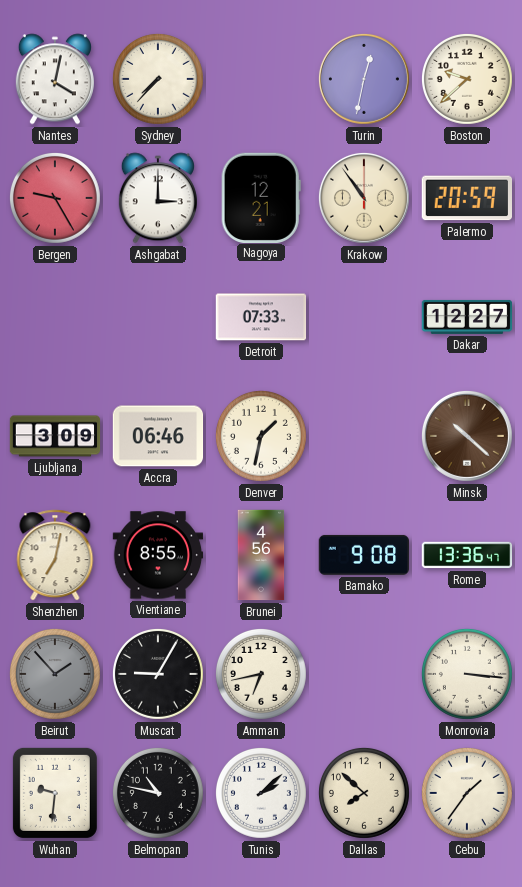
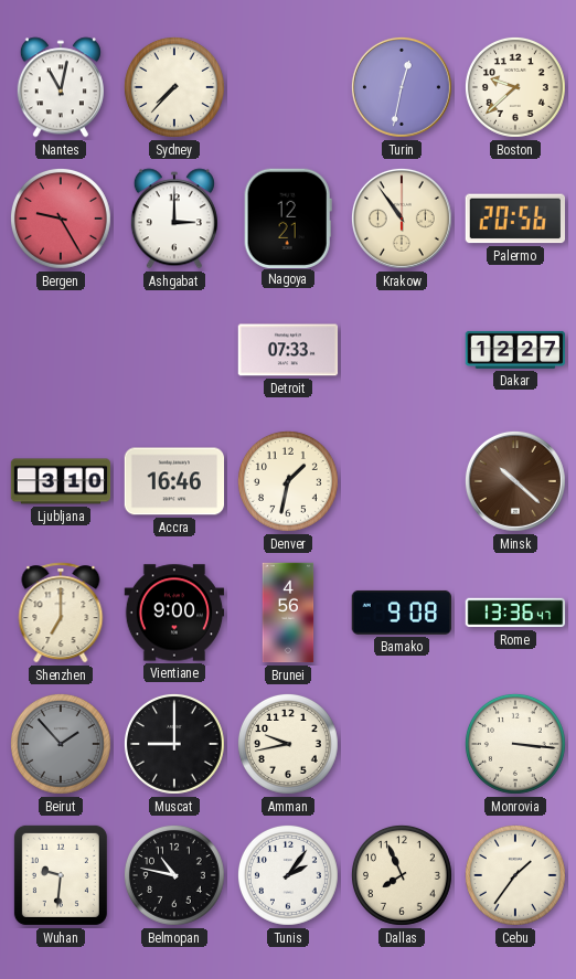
Nantes: 4:02 -> 11:02
Palermo: 20:59 -> 20:56
Ljubljana: 3:09 -> 3:10
Accra: 06:46 -> 16:46
Shenzhen: 7:02 -> 7:00
Vientiane: 8:55 -> 9:00
Muscat: 9:05 -> 9:00
Amman: 6:43 -> 9:43
Tunis: 2:08 -> 2:06
Dallas: 7:52 -> 7:56
